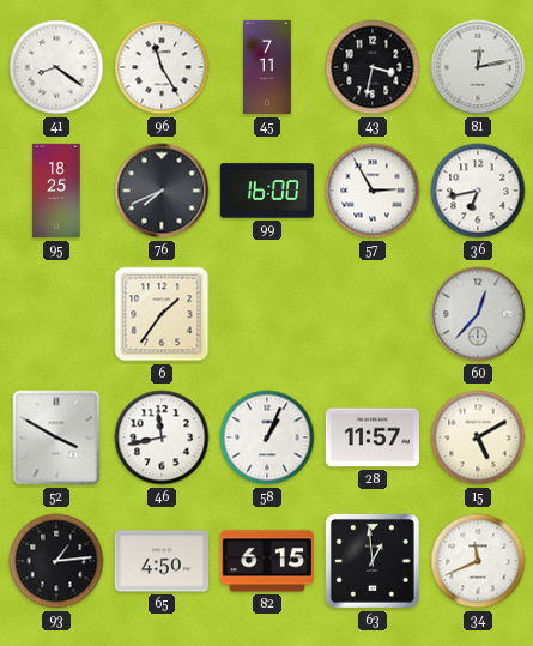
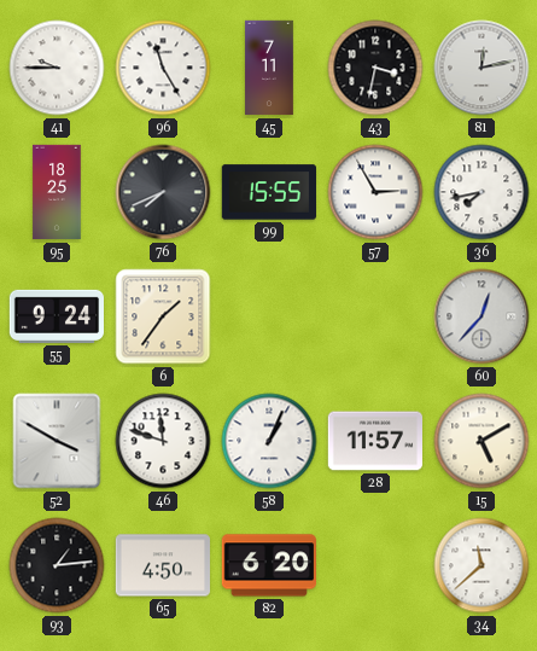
41: 8:21 -> 9:45
99: 16:00 -> 15:55
36: 6:43 -> 7:43
55: none -> 9:24
46: 11:43 -> 11:48
82: 6:15 -> 6:20
63: 12:59 -> none
34: 11:41 -> 11:38
